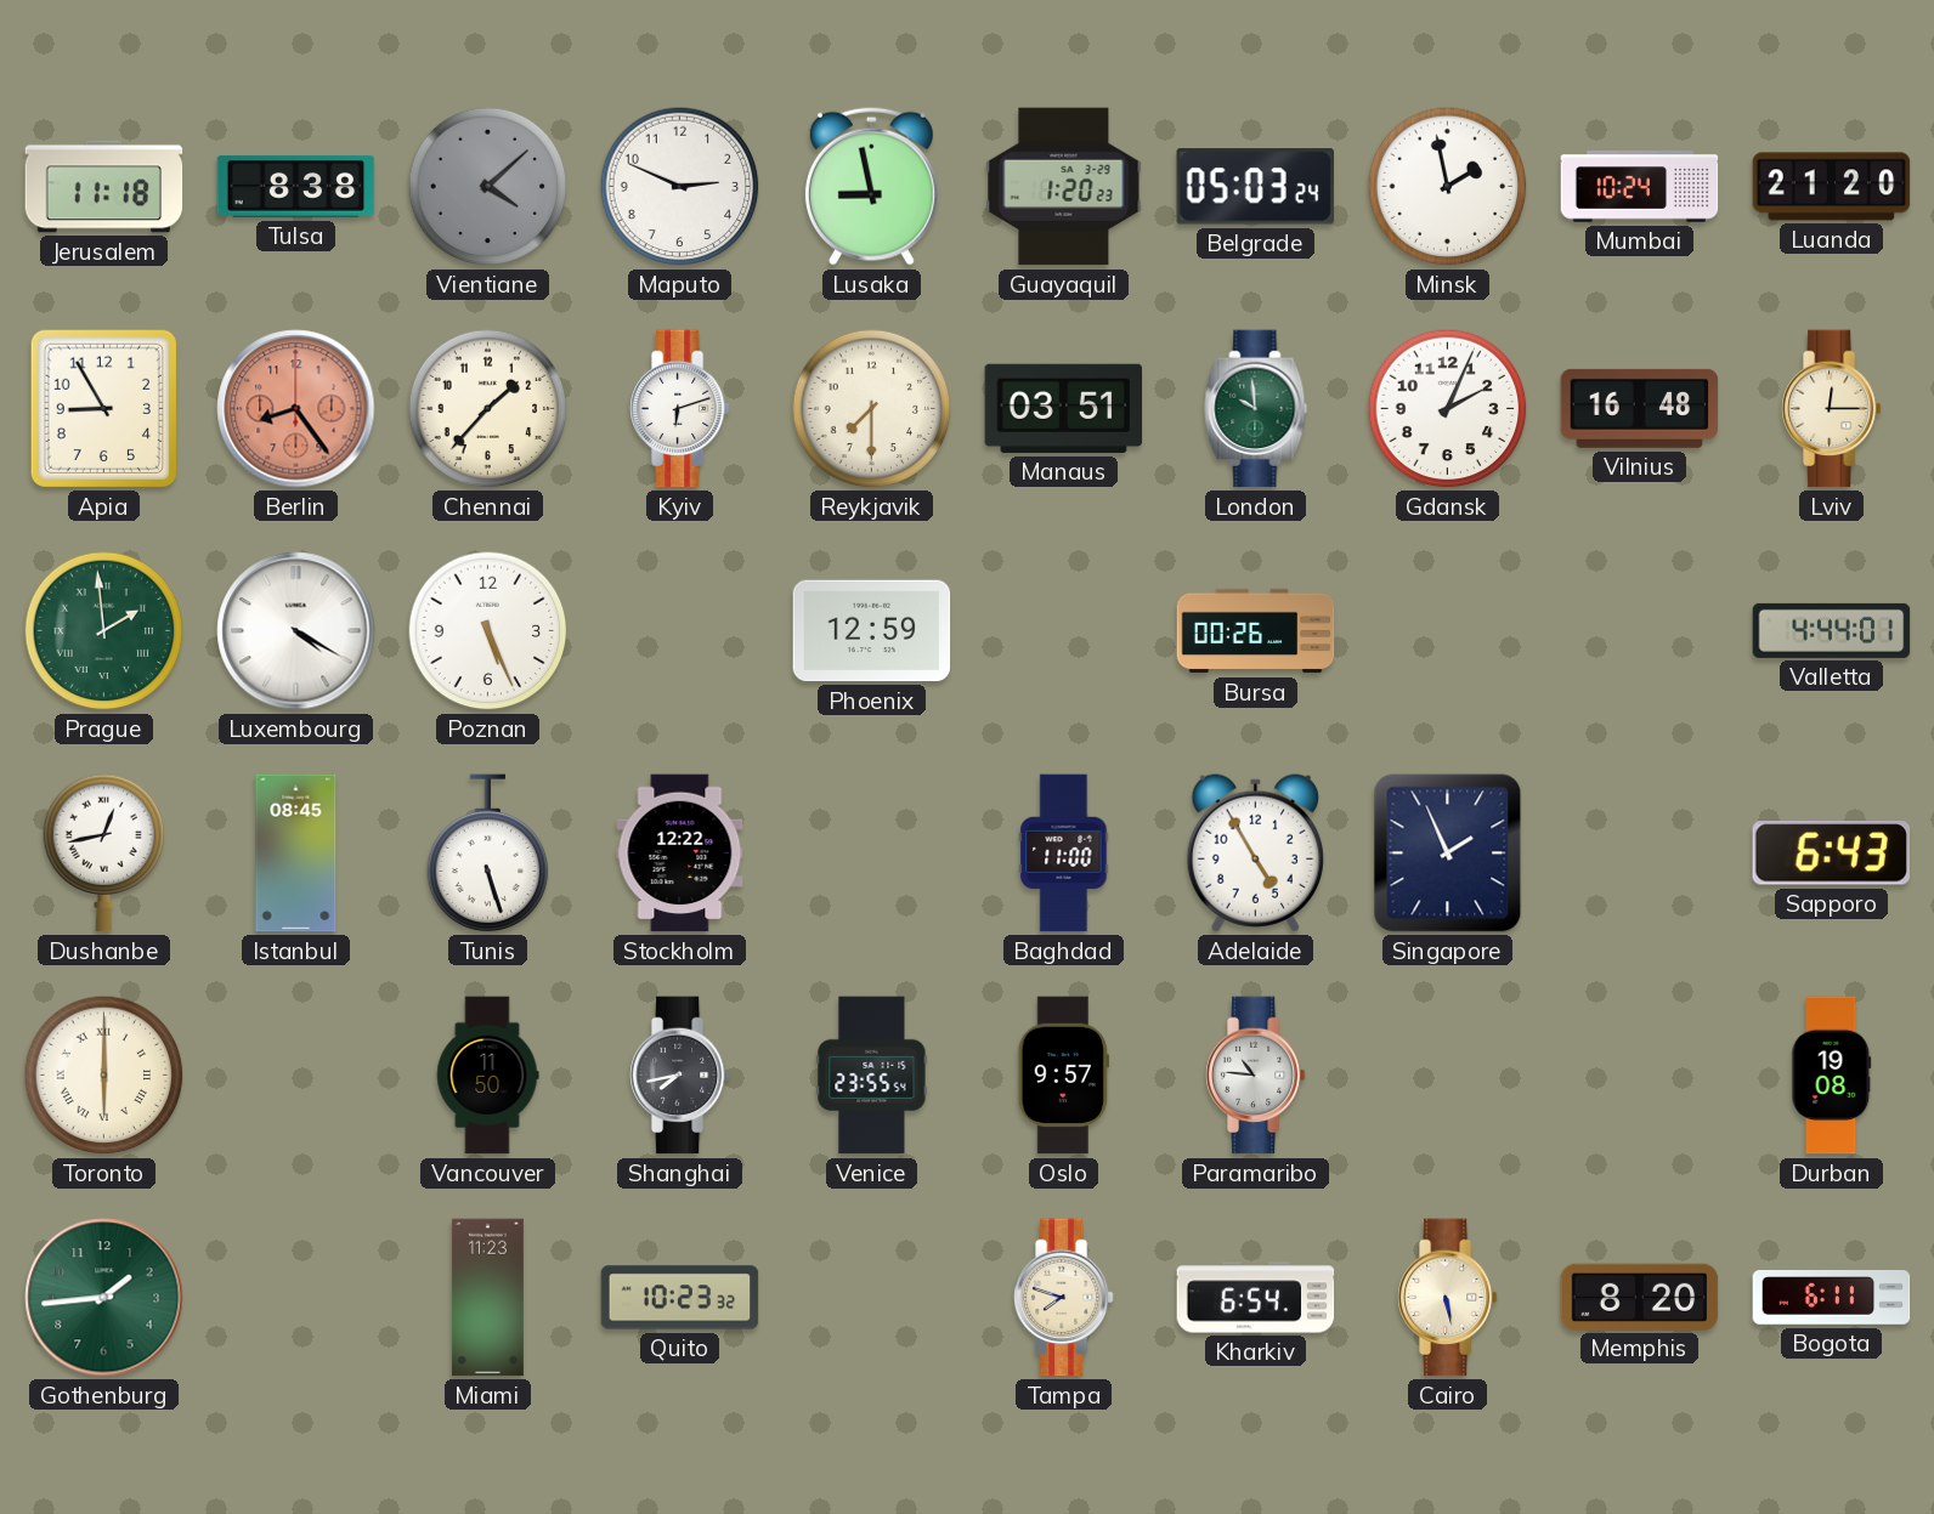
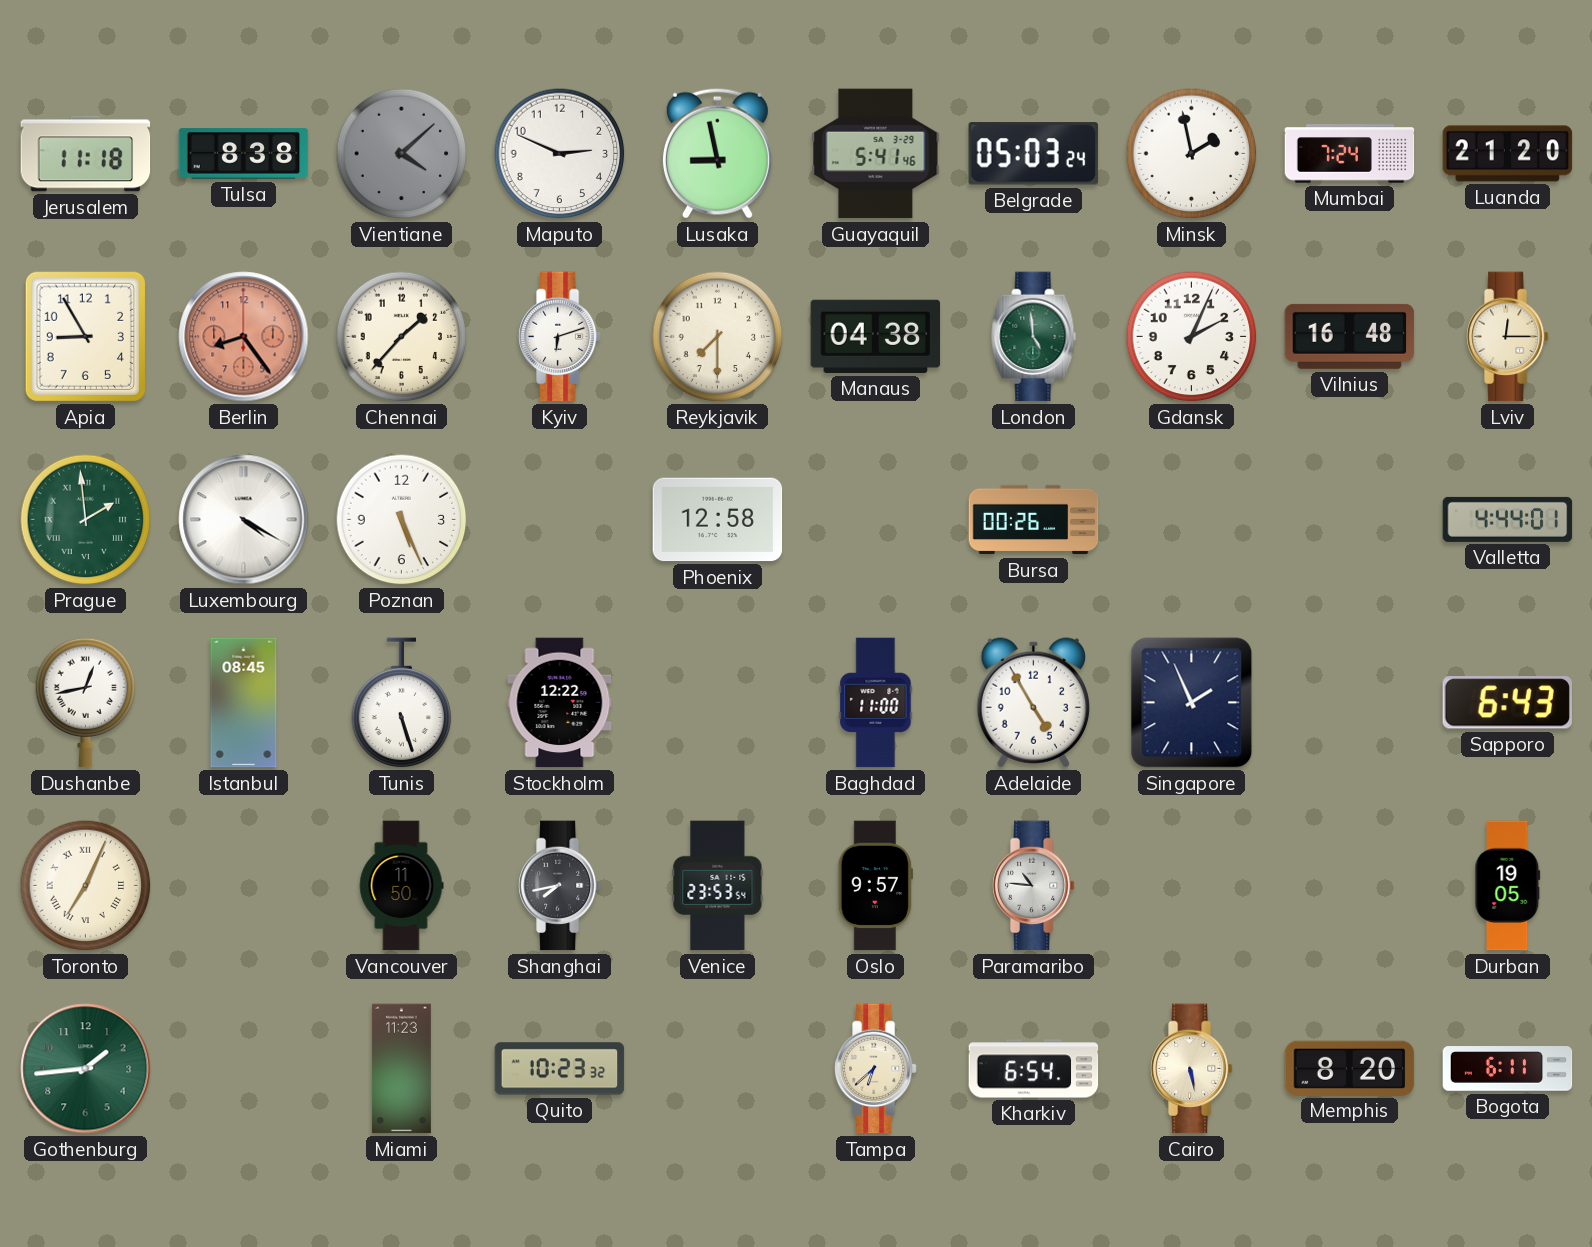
Guayaquil: 1:20 -> 5:41
Mumbai: 10:24 -> 7:24
Manaus: 03:51 -> 04:38
London: 9:59 -> 4:59
Phoenix: 12:59 -> 12:58
Toronto: 6:00 -> 7:04
Venice: 23:55 -> 23:53
Durban: 19:08 -> 19:05
Tampa: 7:48 -> 6:38
